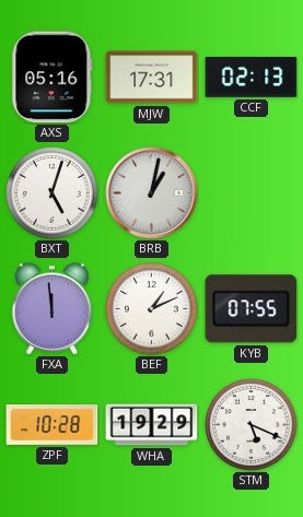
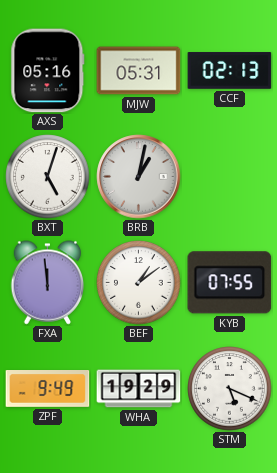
MJW: 17:31 -> 05:31
BEF: 1:11 -> 1:09
ZPF: 10:28 -> 9:49
